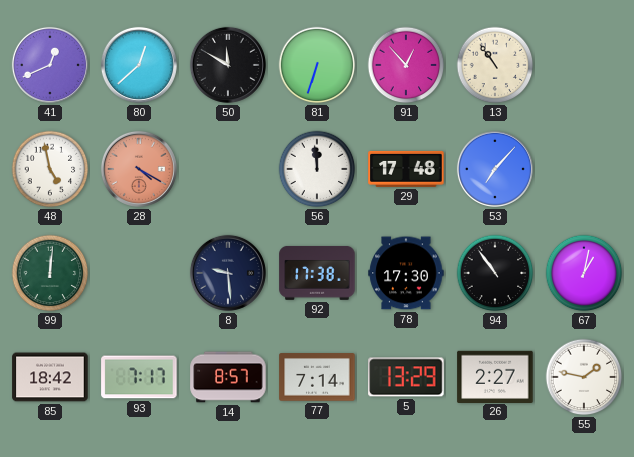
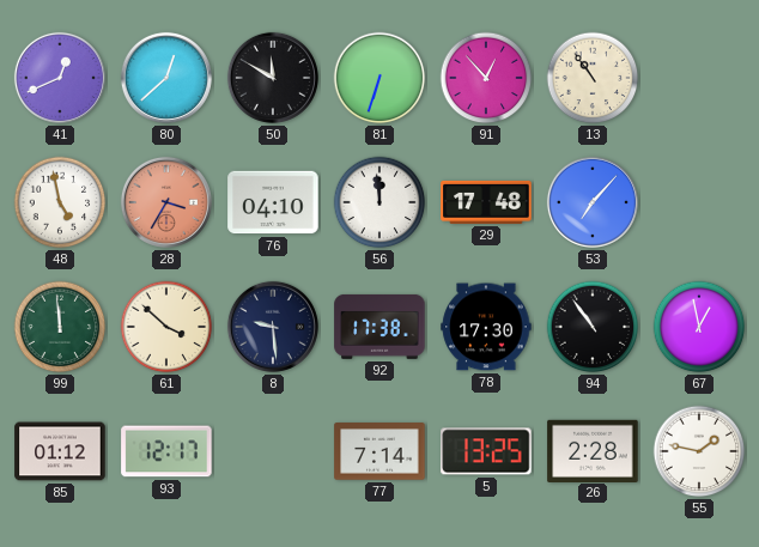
28: 4:20 -> 3:35
76: none -> 04:10
99: 12:01 -> 11:59
61: none -> 3:52
67: 1:02 -> 12:58
85: 18:42 -> 01:12
93: 7:17 -> 12:17
14: 8:57 -> none
5: 13:29 -> 13:25
26: 2:27 -> 2:28
